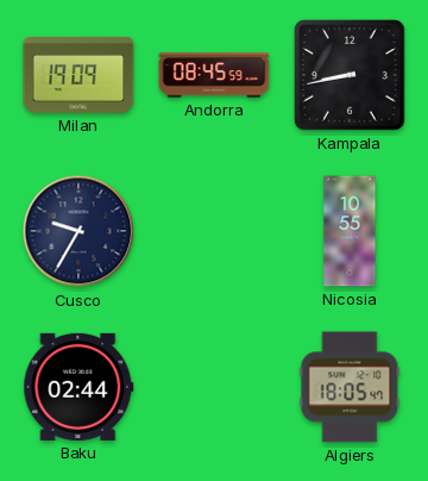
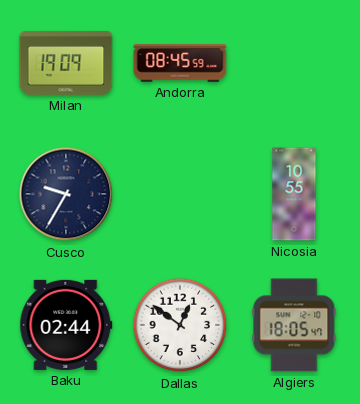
Kampala: 8:43 -> none
Dallas: none -> 12:51
